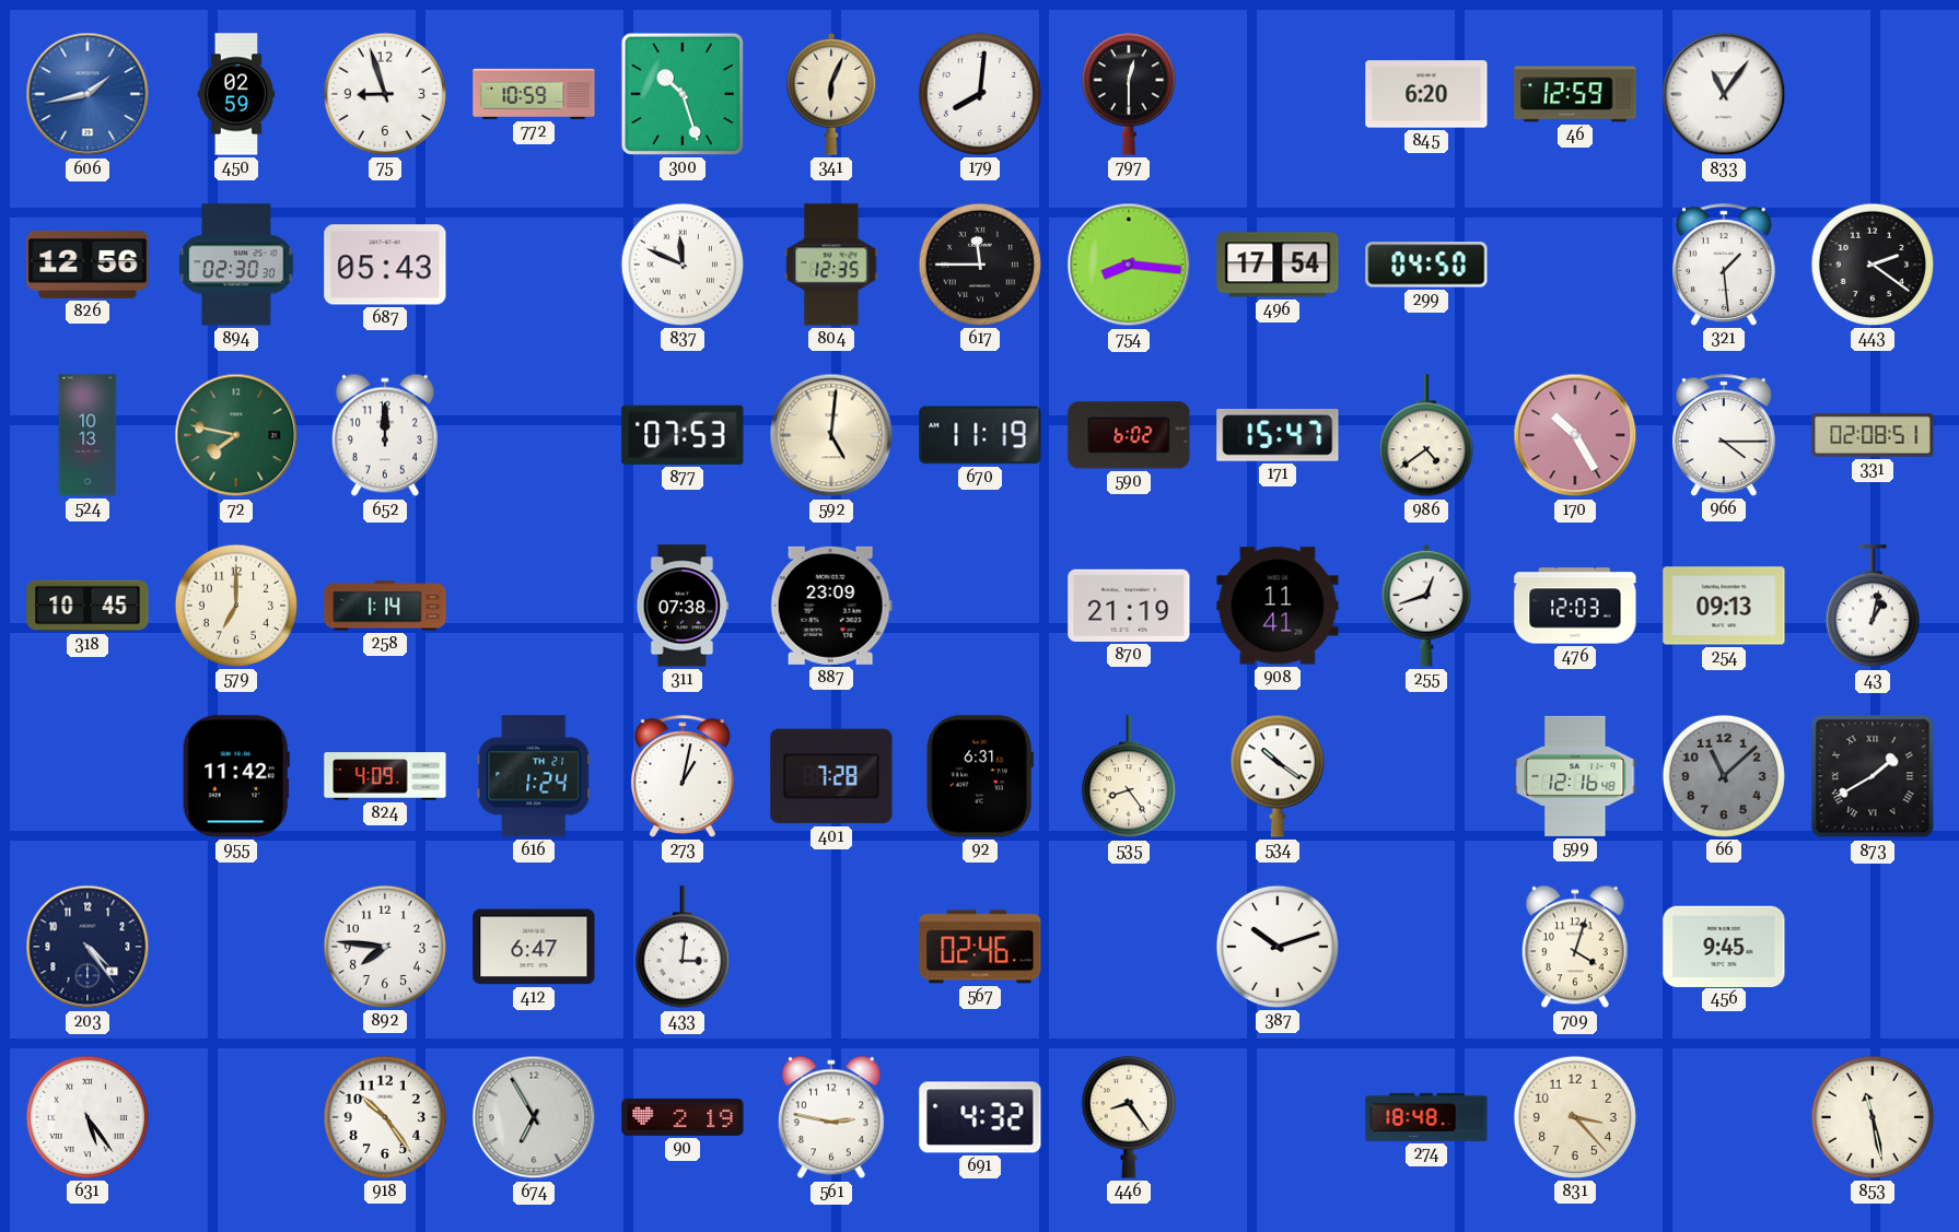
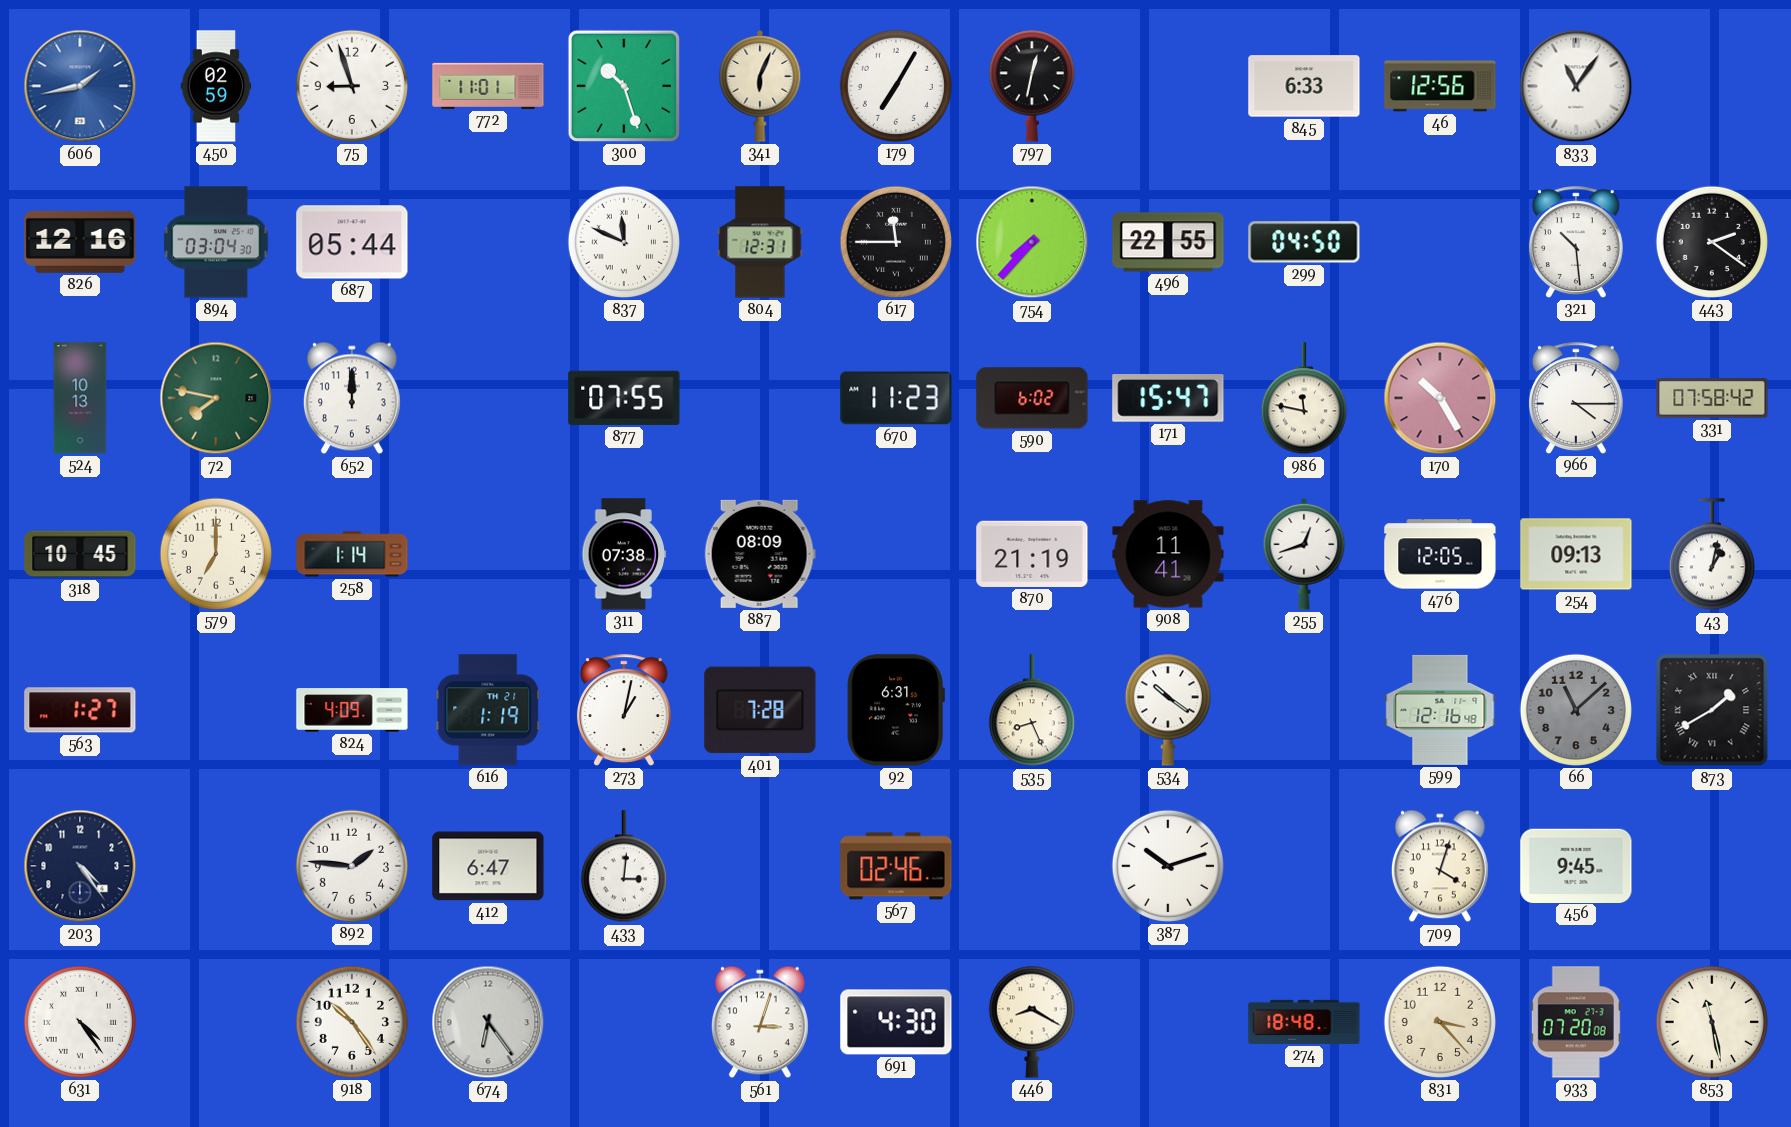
772: 10:59 -> 11:01
179: 8:01 -> 7:05
797: 12:30 -> 12:32
845: 6:20 -> 6:33
46: 12:59 -> 12:56
826: 12:56 -> 12:16
894: 02:30 -> 03:04
687: 05:43 -> 05:44
804: 12:35 -> 12:31
754: 8:16 -> 7:37
496: 17:54 -> 22:55
321: 1:29 -> 10:29
877: 07:53 -> 07:55
592: 5:01 -> none
670: 11:19 -> 11:23
986: 4:39 -> 11:47
331: 02:08 -> 07:58
887: 23:09 -> 08:09
476: 12:03 -> 12:05
563: none -> 1:27
955: 11:42 -> none
616: 1:24 -> 1:19
535: 8:24 -> 8:26
892: 7:46 -> 1:46
631: 5:24 -> 4:24
674: 6:55 -> 6:24
90: 2:19 -> none
561: 2:47 -> 3:03
691: 4:32 -> 4:30
446: 8:24 -> 8:20
933: none -> 07:20
